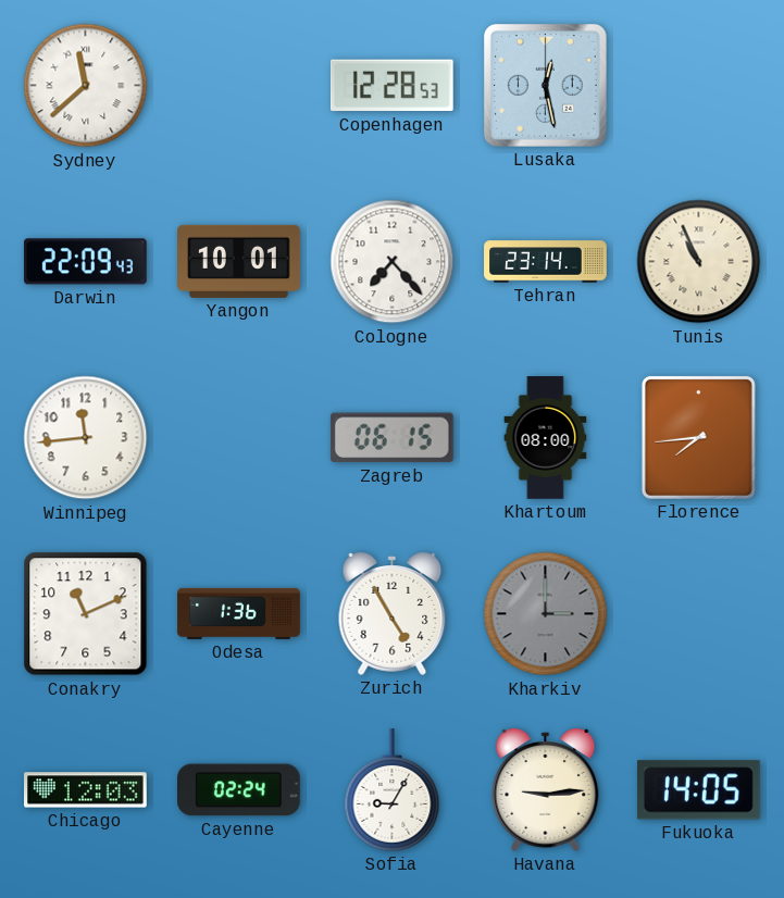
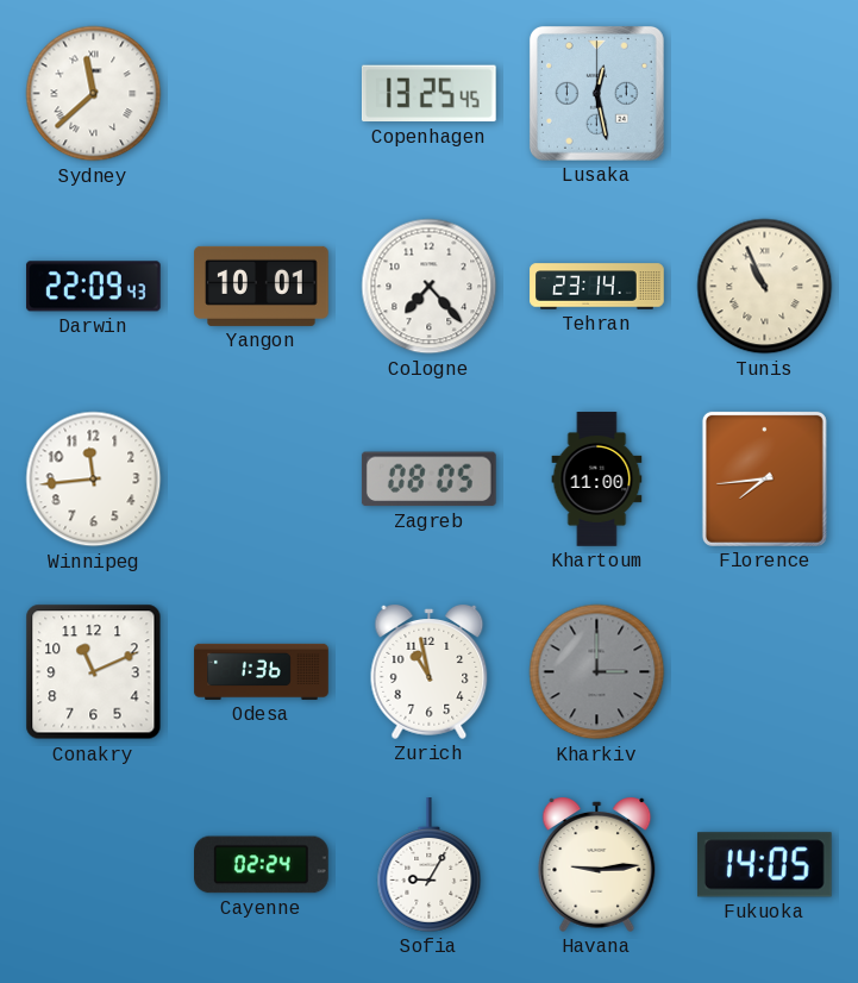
Copenhagen: 12:28 -> 13:25
Zagreb: 06:15 -> 08:05
Khartoum: 08:00 -> 11:00
Zurich: 4:55 -> 10:58
Chicago: 12:03 -> none
